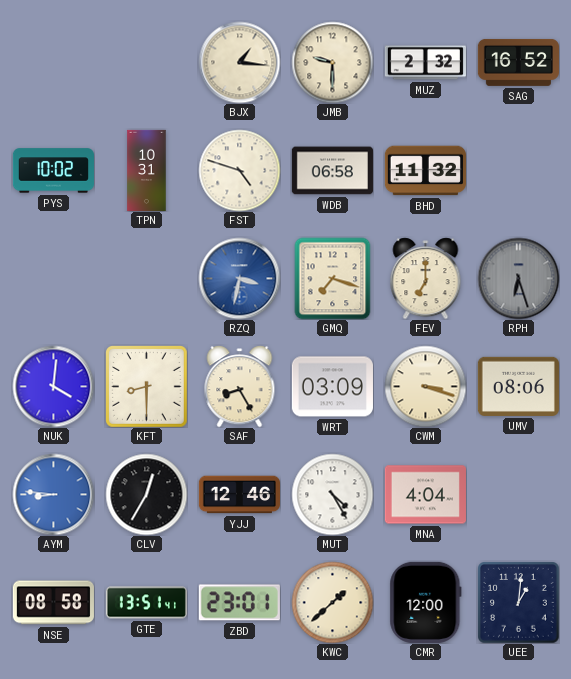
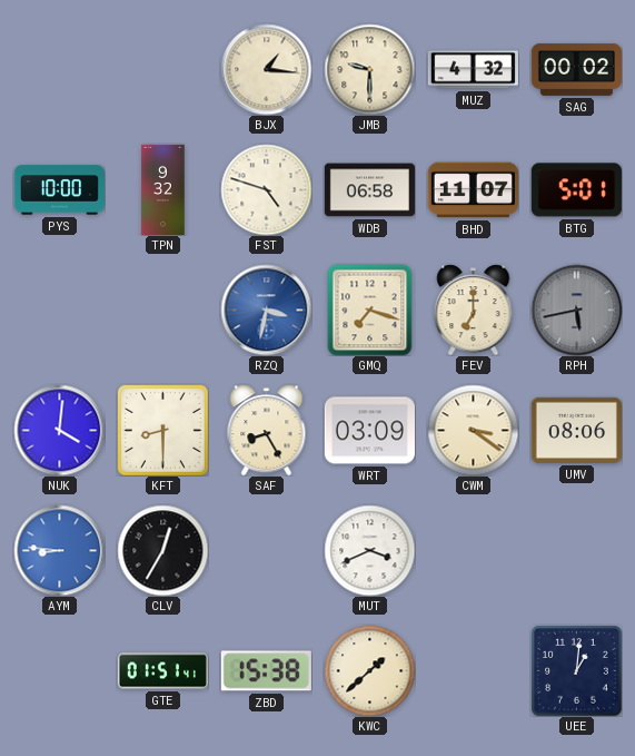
MUZ: 2:32 -> 4:32
SAG: 16:52 -> 00:02
PYS: 10:02 -> 10:00
TPN: 10:31 -> 9:32
BHD: 11:32 -> 11:07
BTG: none -> 5:01
RPH: 6:27 -> 5:43
CWM: 3:18 -> 3:21
YJJ: 12:46 -> none
MUT: 4:25 -> 3:41
MNA: 4:04 -> none
NSE: 08:58 -> none
GTE: 13:51 -> 01:51
ZBD: 23:01 -> 15:38
CMR: 12:00 -> none
